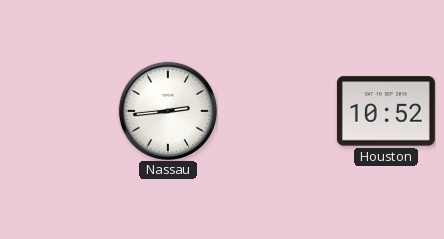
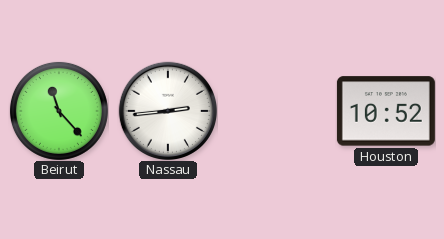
Beirut: none -> 11:23
